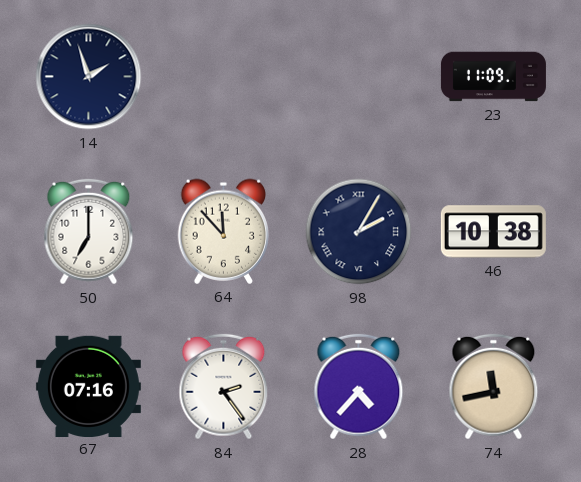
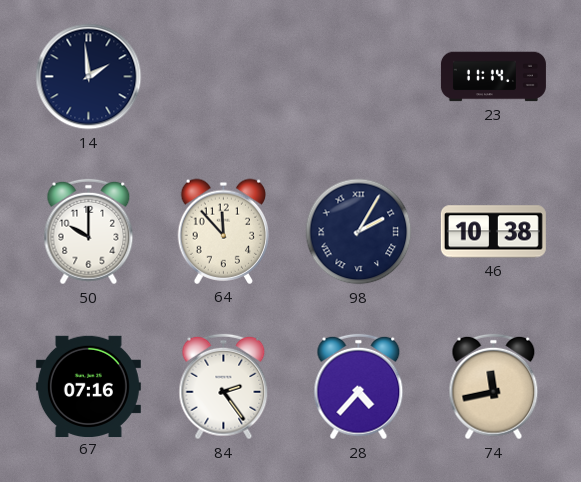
14: 1:57 -> 1:59
23: 11:09 -> 11:14
50: 7:00 -> 10:00
